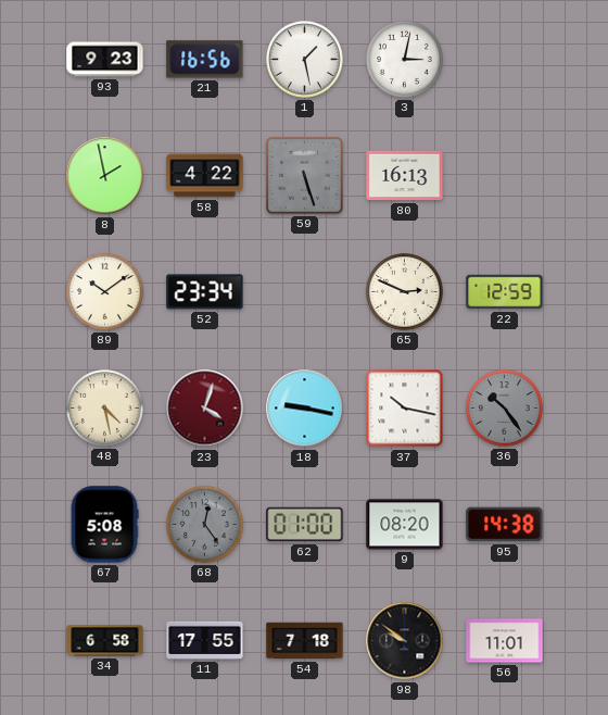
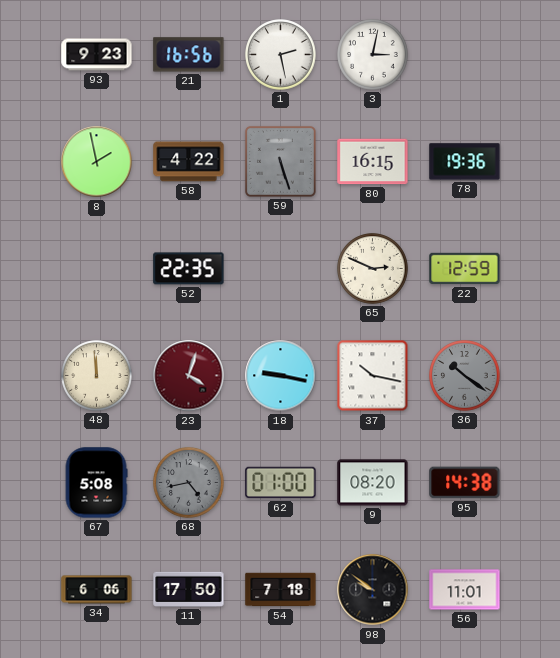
1: 1:28 -> 2:28
80: 16:13 -> 16:15
78: none -> 19:36
89: 10:09 -> none
52: 23:34 -> 22:35
48: 4:28 -> 11:59
36: 10:24 -> 10:21
68: 12:24 -> 4:43
34: 6:58 -> 6:06
11: 17:55 -> 17:50
